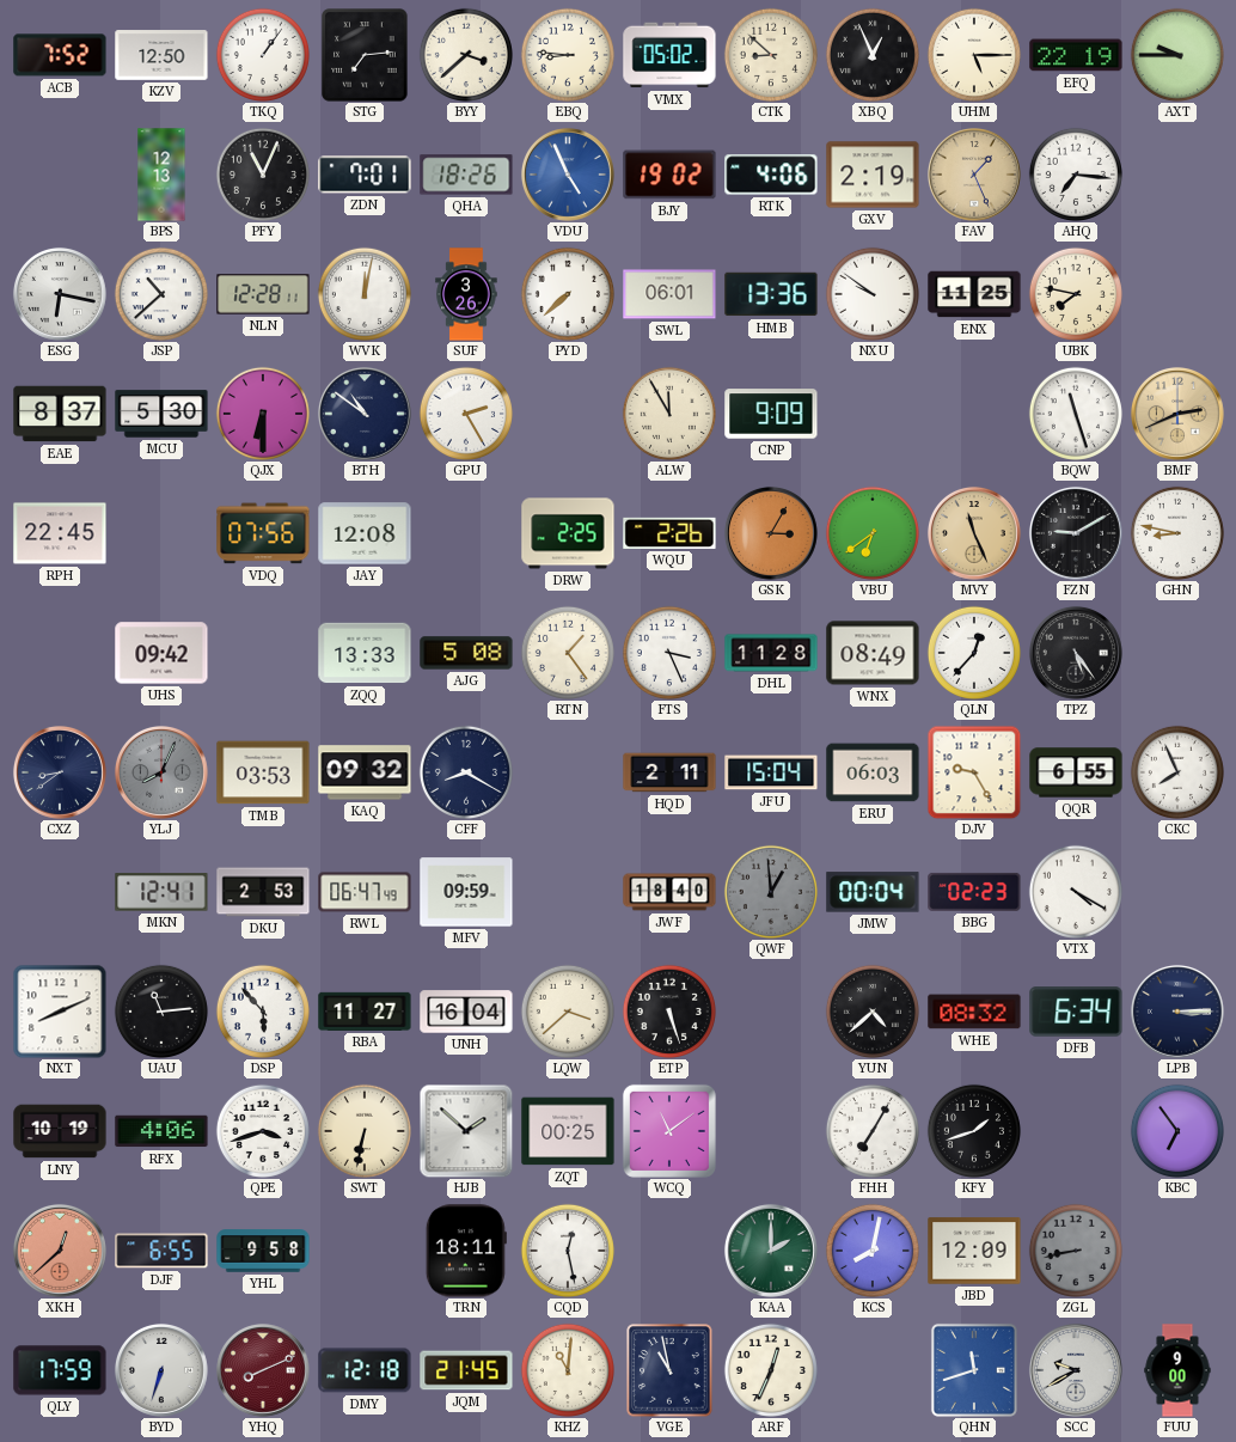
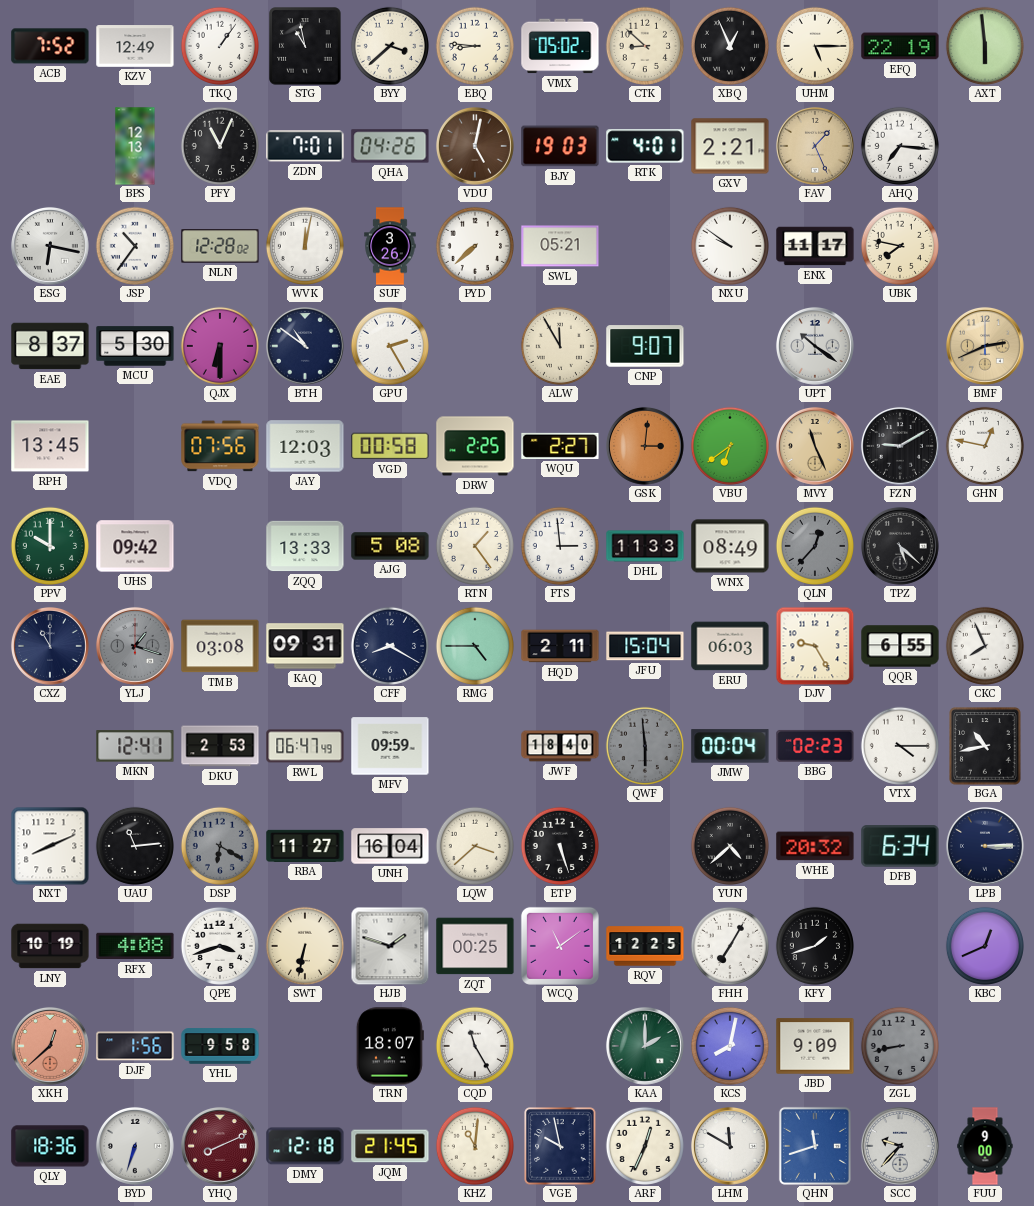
KZV: 12:50 -> 12:49
STG: 7:14 -> 10:58
AXT: 9:45 -> 5:59
QHA: 18:26 -> 04:26
VDU: 4:56 -> 5:02
VDU dial: blue -> brown
BJY: 19:02 -> 19:03
RTK: 4:06 -> 4:01
GXV: 2:19 -> 2:21
JSP: 10:38 -> 10:36
NLN: 12:28:11 -> 12:28:02
SWL: 06:01 -> 05:21
HMB: 13:36 -> none
ENX: 11:25 -> 11:17
CNP: 9:09 -> 9:07
UPT: none -> 10:21
BQW: 11:27 -> none
RPH: 22:45 -> 13:45
JAY: 12:08 -> 12:03
VGD: none -> 00:58
WQU: 2:26 -> 2:27
GSK: 3:05 -> 3:01
GHN: 8:47 -> 12:47
PPV: none -> 10:00
FTS: 3:26 -> 2:59
DHL: 11:28 -> 11:33
QLN dial: white -> grey
TPZ: 5:24 -> 5:22
CXZ: 8:39 -> 11:00
YLJ: 8:04 -> 1:18
TMB: 03:53 -> 03:08
KAQ: 09:32 -> 09:31
RMG: none -> 4:45
QWF: 12:59 -> 5:59
VTX: 4:20 -> 4:15
BGA: none -> 10:43
DSP: 5:53 -> 6:20
DSP dial: white -> grey
WHE: 08:32 -> 20:32
RFX: 4:06 -> 4:08
HJB: 1:52 -> 1:48
RQV: none -> 12:25
KBC: 6:54 -> 12:41
DJF: 6:55 -> 1:56
TRN: 18:11 -> 18:07
CQD: 12:28 -> 11:25
JBD: 12:09 -> 9:09
QLY: 17:59 -> 18:36
VGE: 10:58 -> 9:58
LHM: none -> 11:50
SCC: 9:40 -> 9:37
